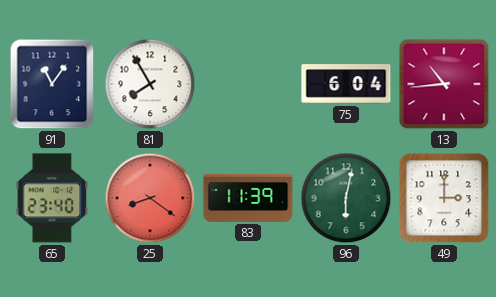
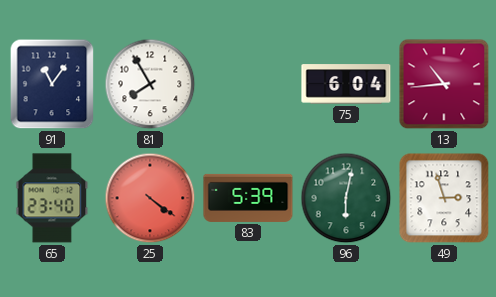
25: 8:21 -> 4:21
83: 11:39 -> 5:39
49: 3:00 -> 2:57
